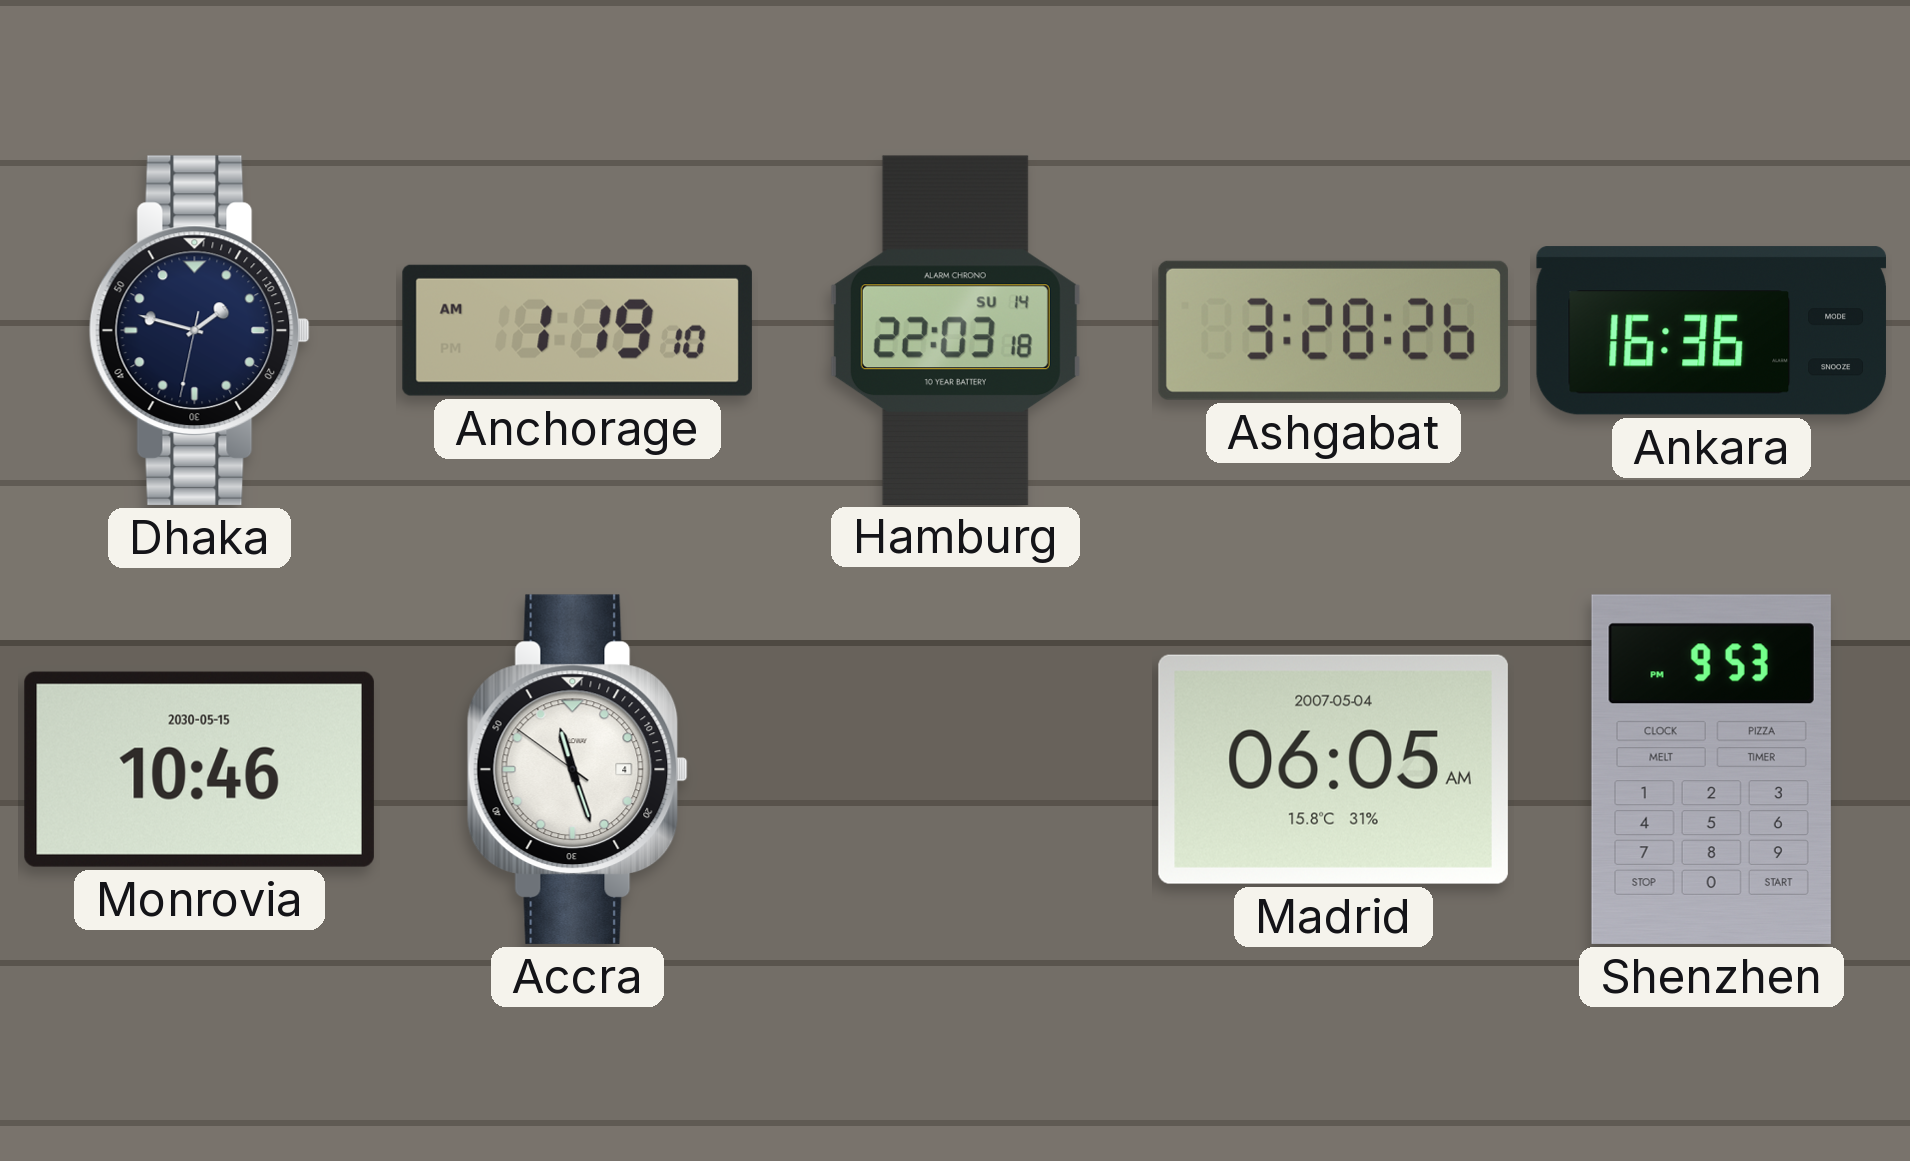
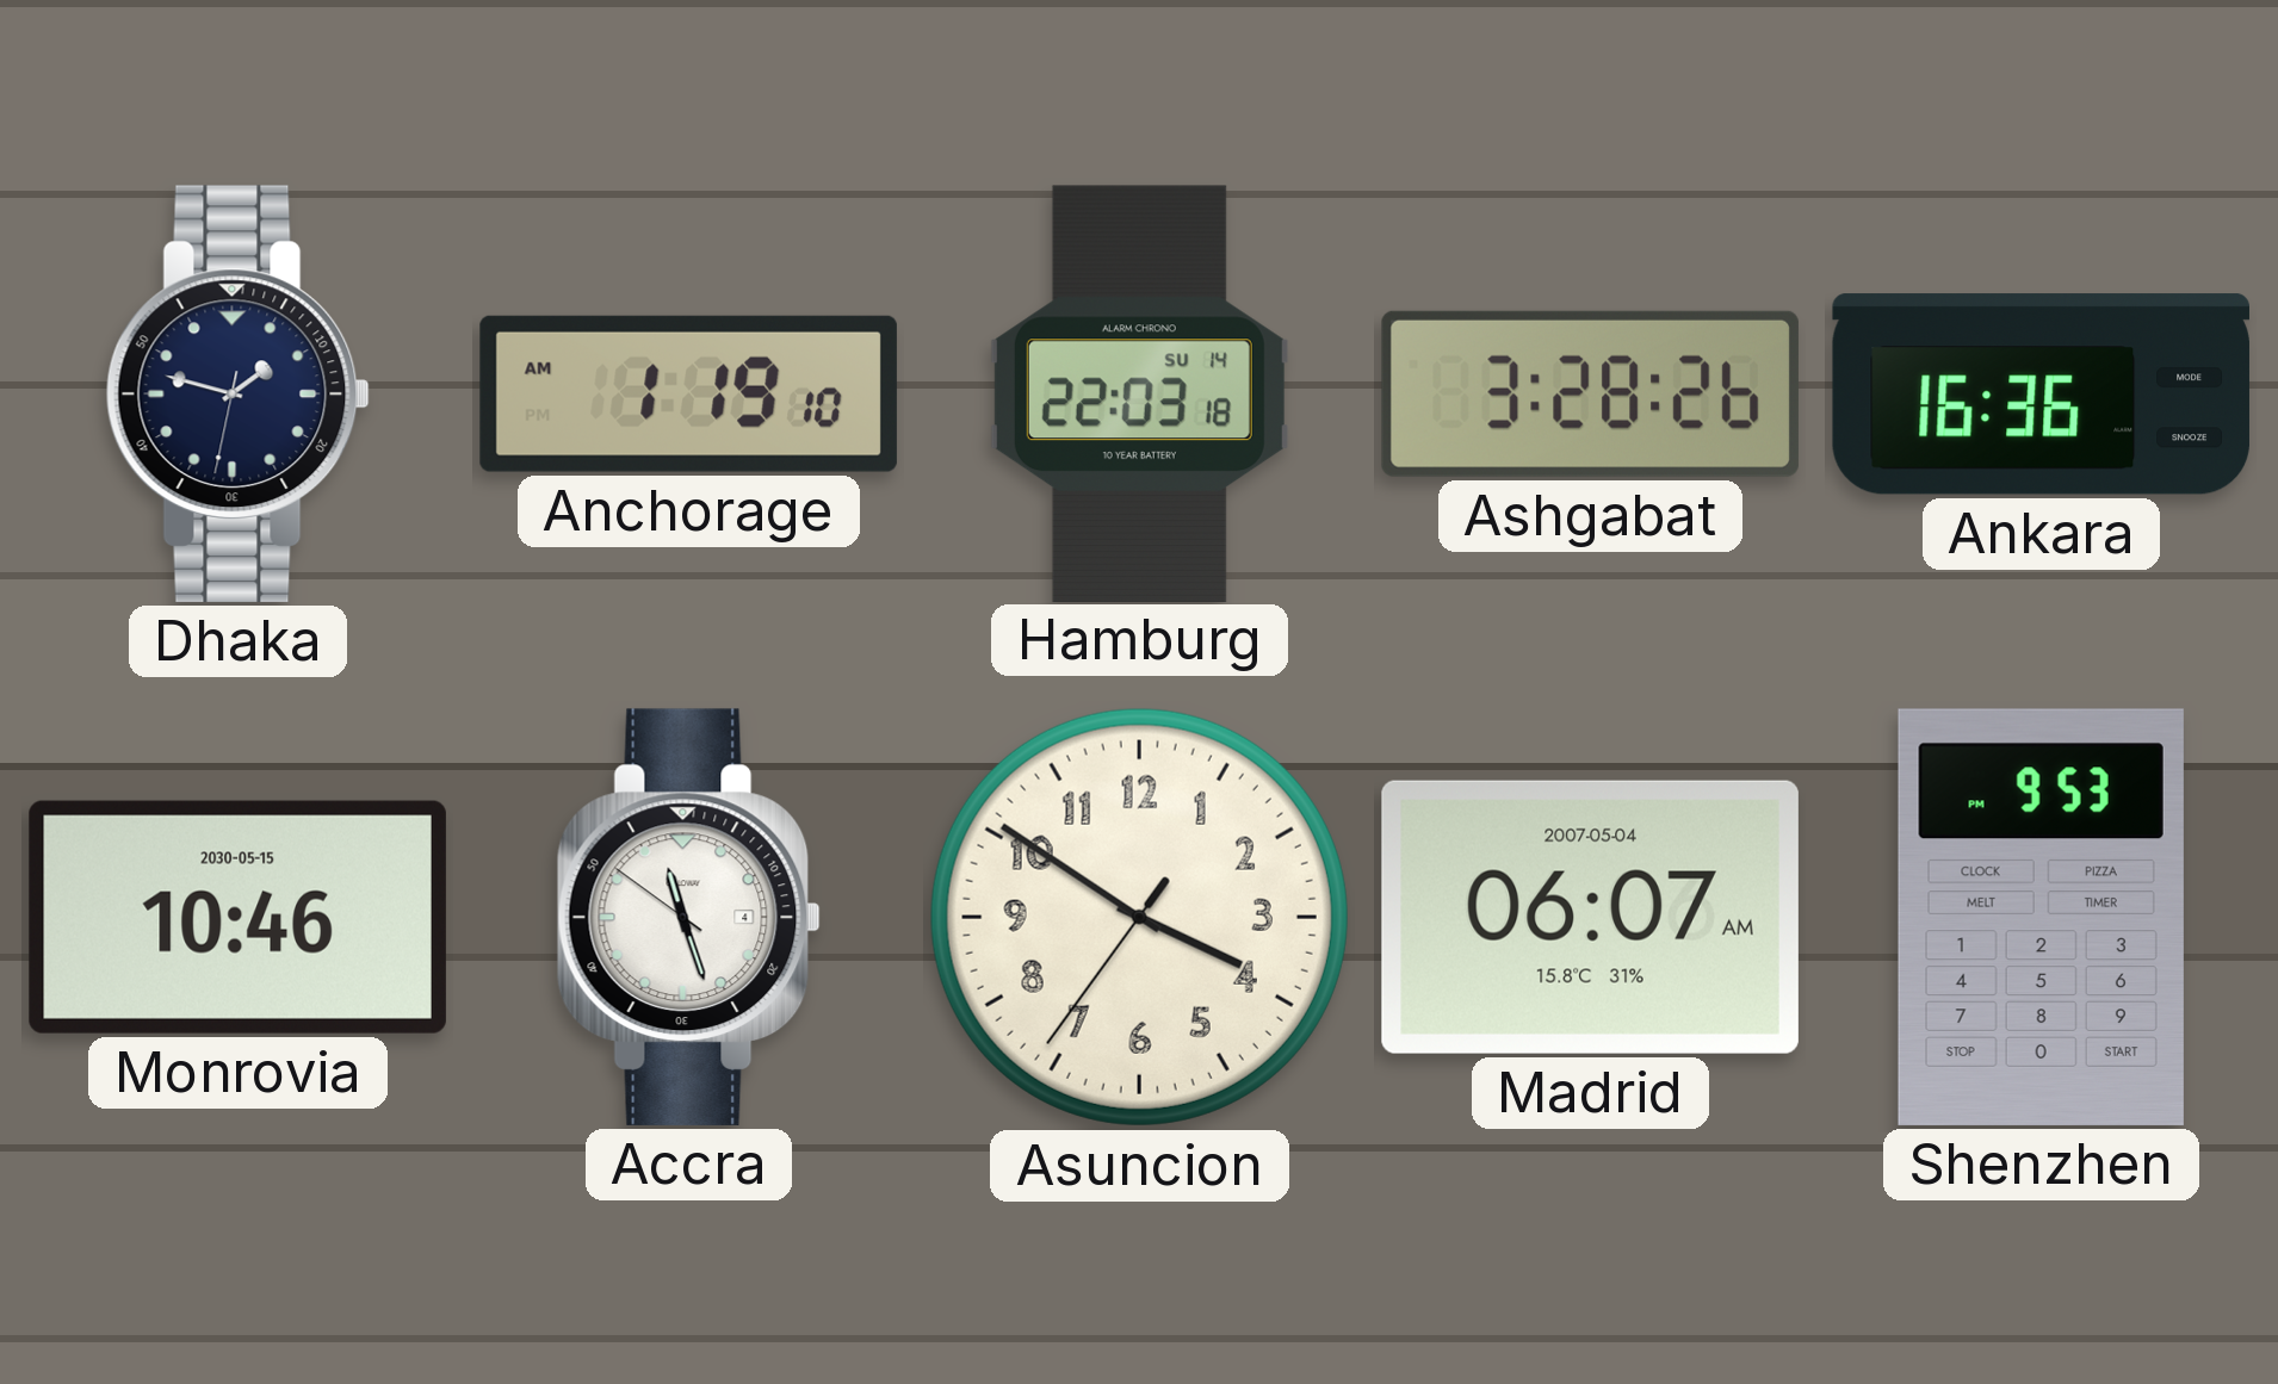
Asuncion: none -> 3:50
Madrid: 06:05 -> 06:07
